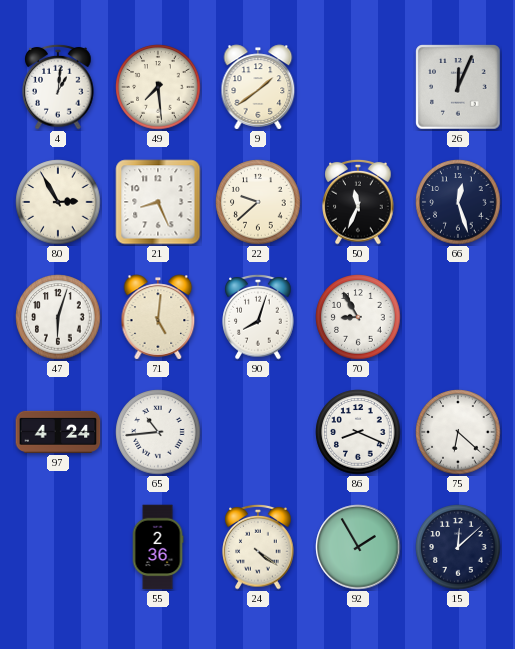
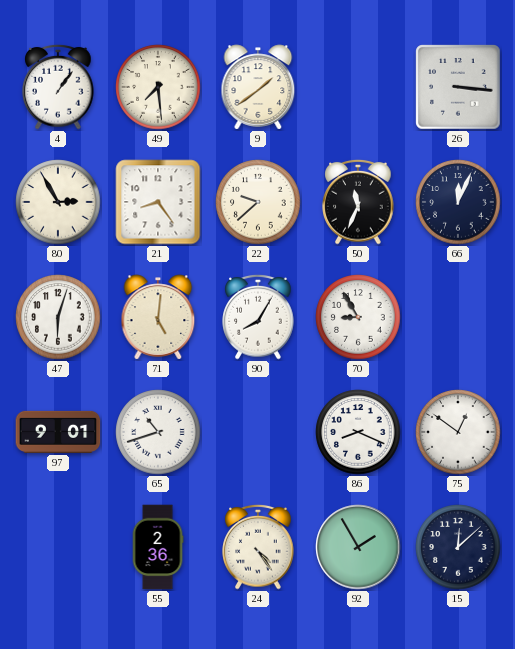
4: 1:01 -> 1:06
26: 12:04 -> 3:16
21: 8:26 -> 8:24
66: 12:27 -> 12:04
90: 8:03 -> 8:05
97: 4:24 -> 9:01
65: 10:44 -> 10:42
75: 6:22 -> 12:51
24: 4:21 -> 4:24
